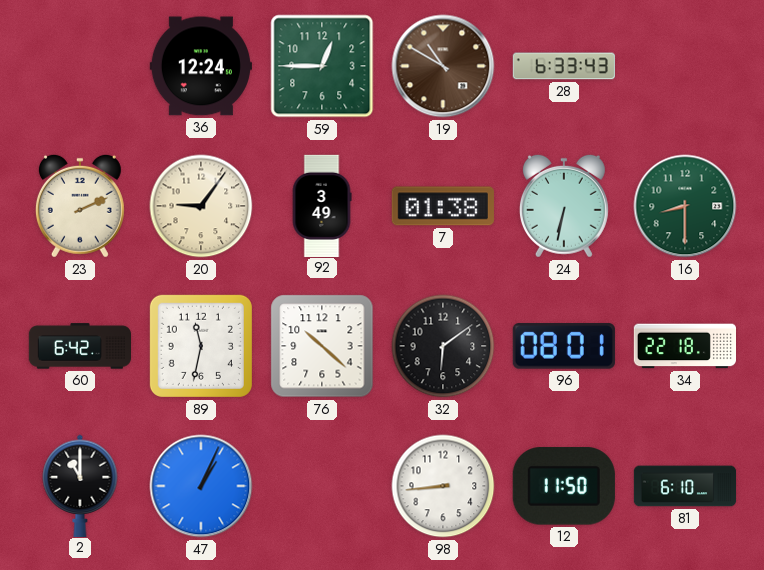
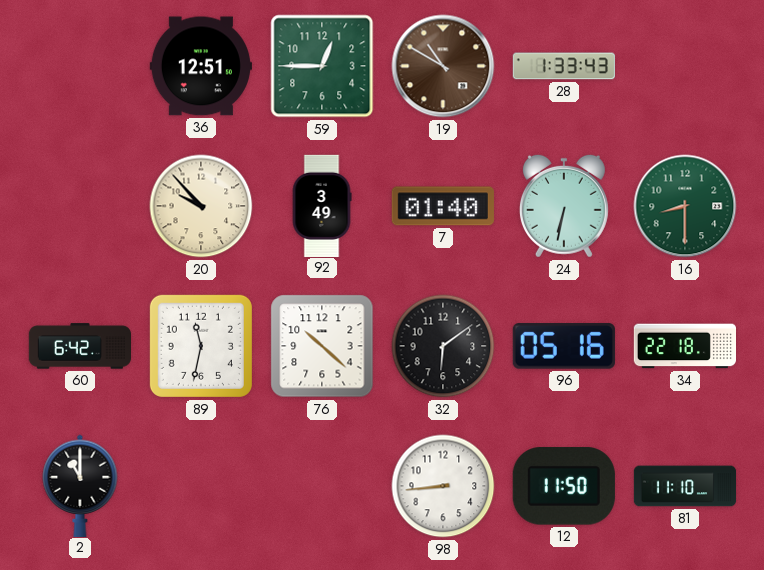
36: 12:24 -> 12:51
28: 6:33 -> 1:33
23: 2:11 -> none
20: 9:06 -> 9:53
7: 01:38 -> 01:40
96: 08:01 -> 05:16
47: 1:04 -> none
81: 6:10 -> 11:10
